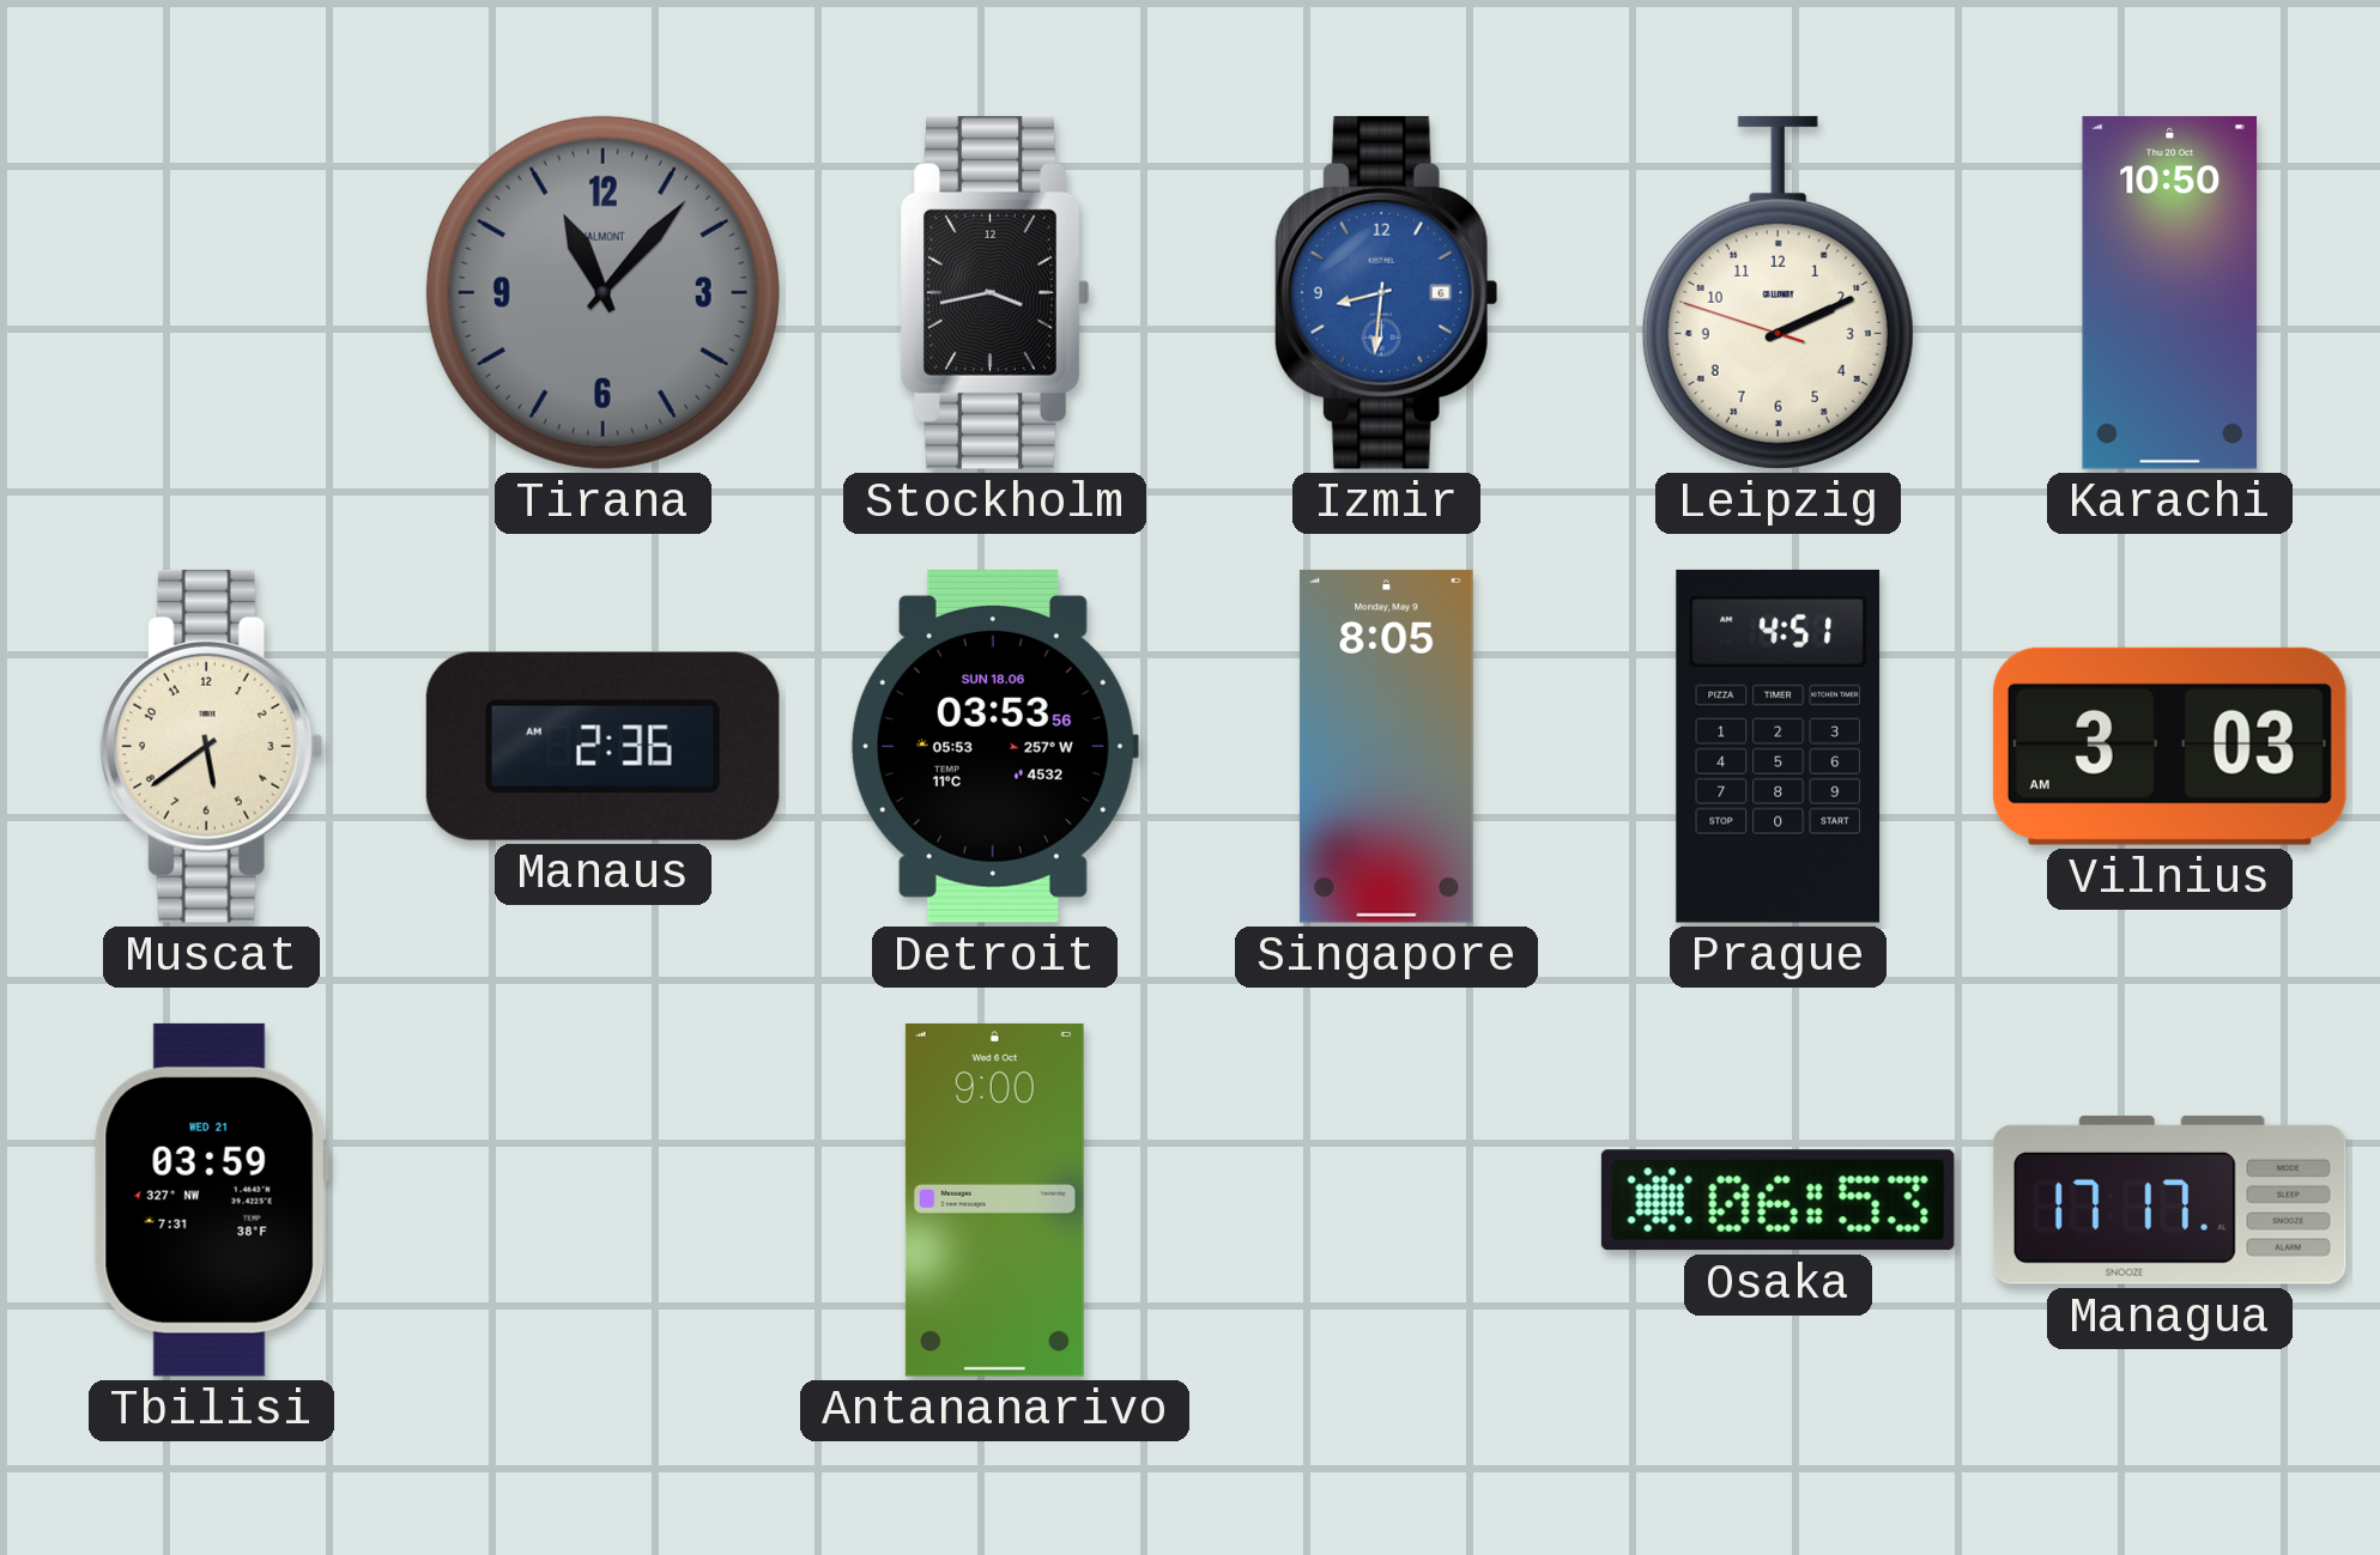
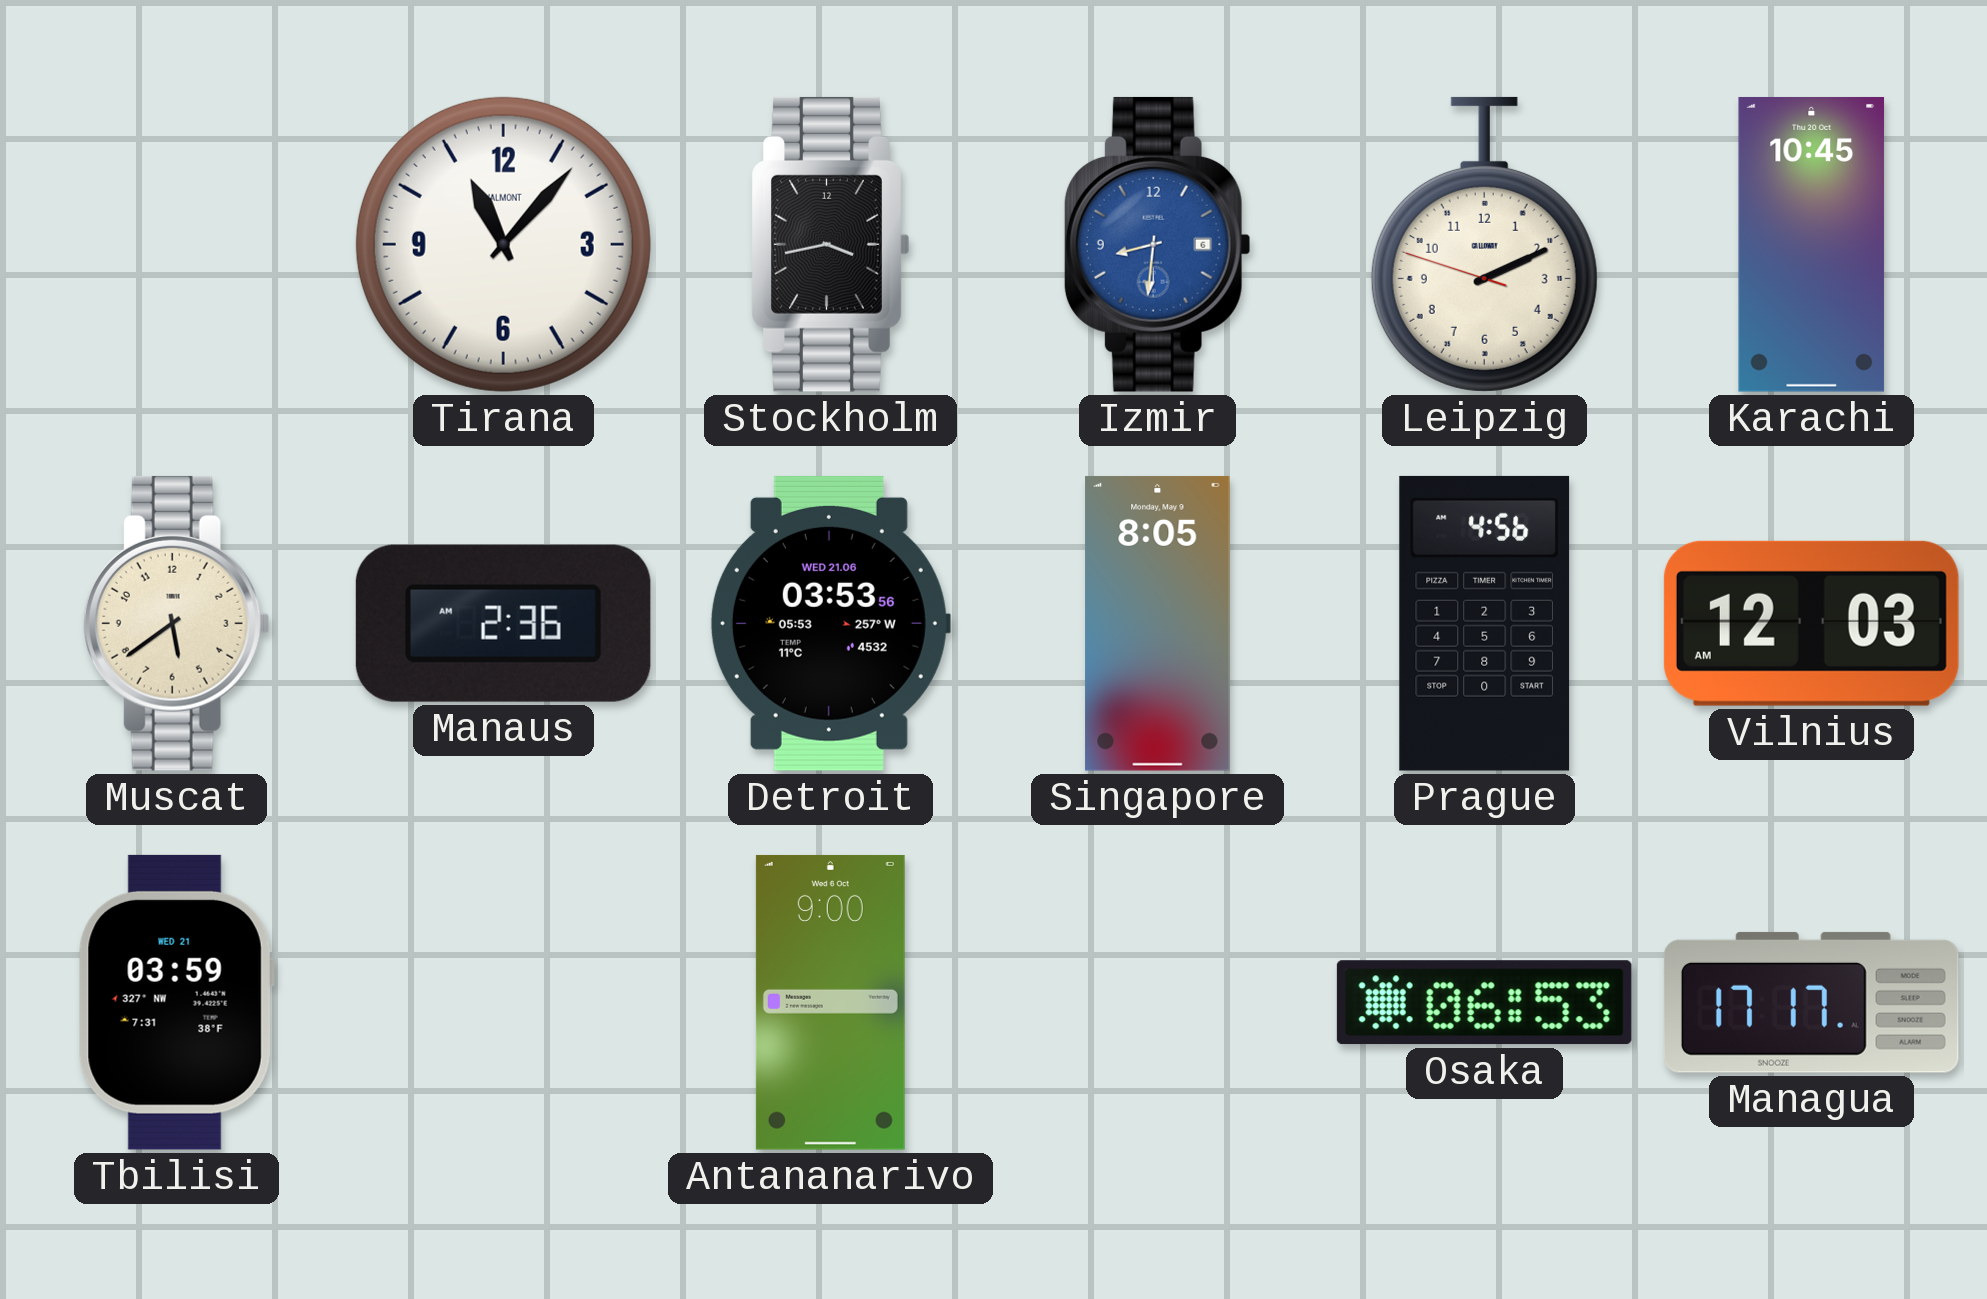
Tirana dial: grey -> white
Karachi: 10:50 -> 10:45
Detroit date: SUN 18.06 -> WED 21.06
Prague: 4:51 -> 4:56
Vilnius: 3:03 -> 12:03
